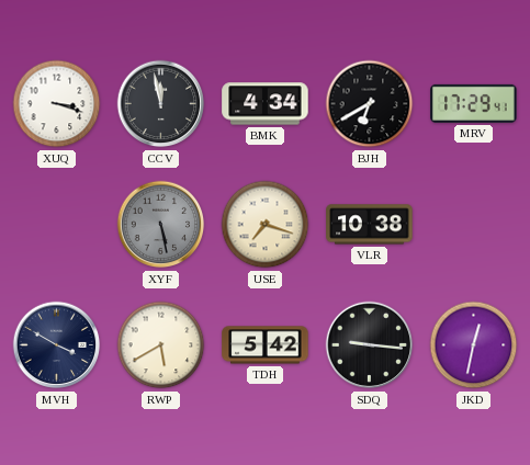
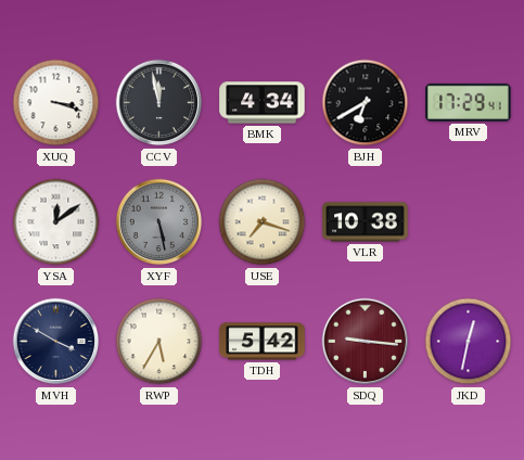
YSA: none -> 12:09
RWP: 5:40 -> 5:35
SDQ dial: black -> burgundy
